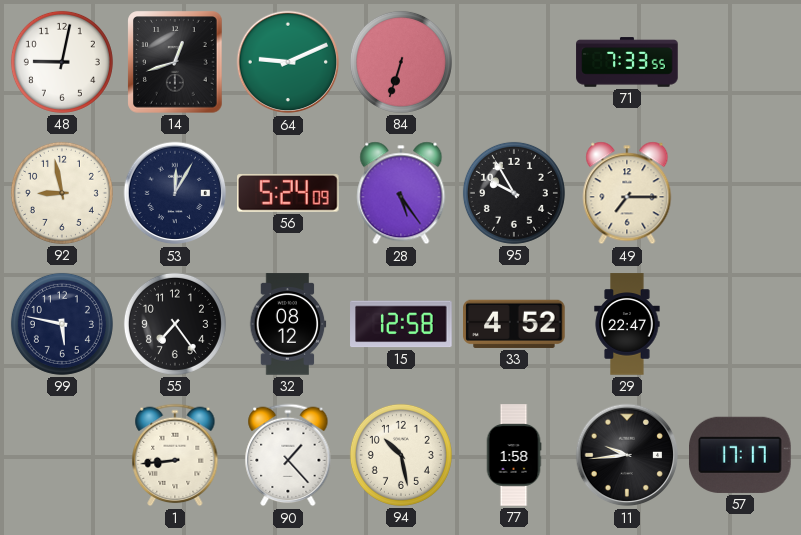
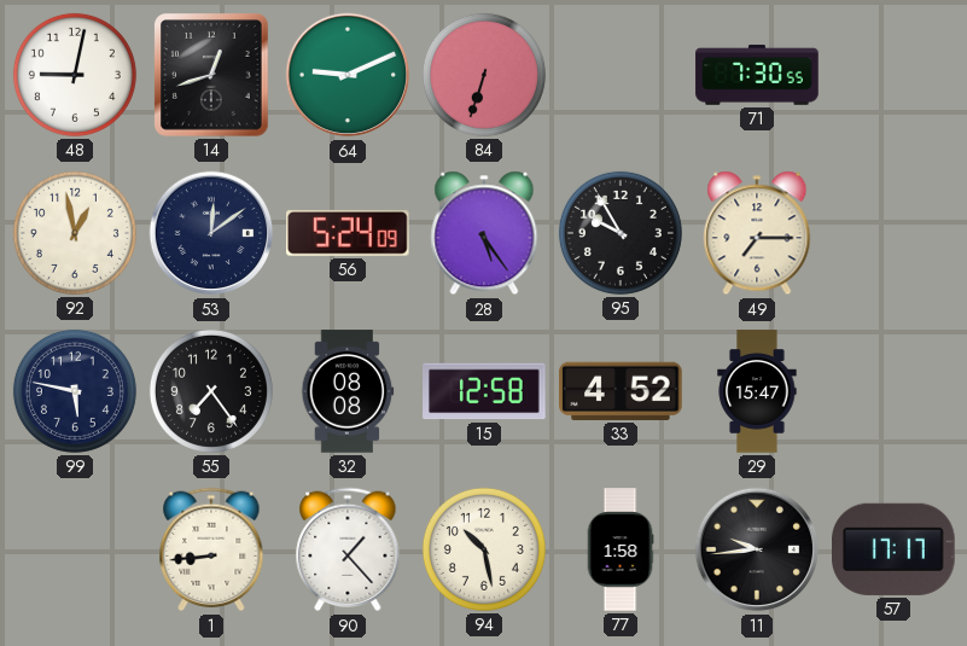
71: 7:33 -> 7:30
92: 8:58 -> 12:58
53: 12:05 -> 12:09
32: 08:12 -> 08:08
29: 22:47 -> 15:47
